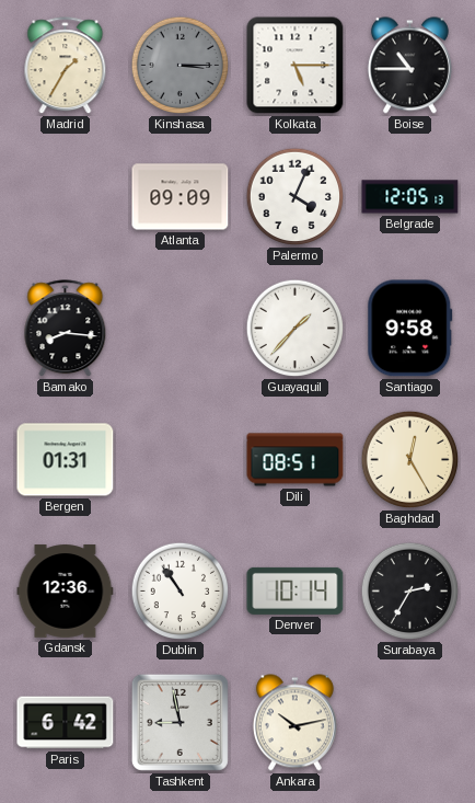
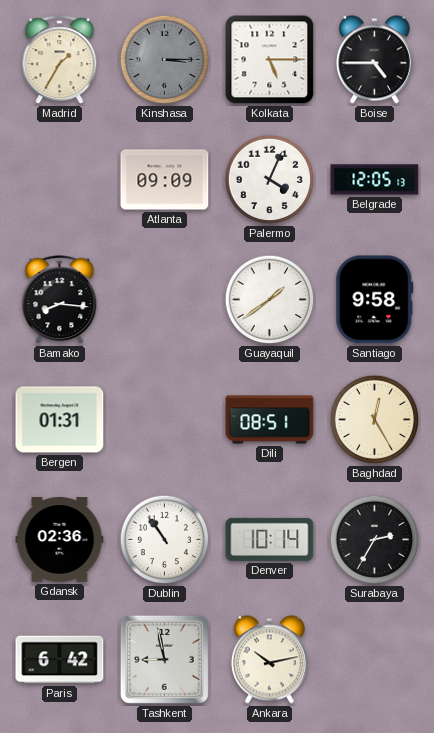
Boise: 10:45 -> 4:45
Guayaquil: 1:37 -> 1:39
Gdansk: 12:36 -> 02:36
